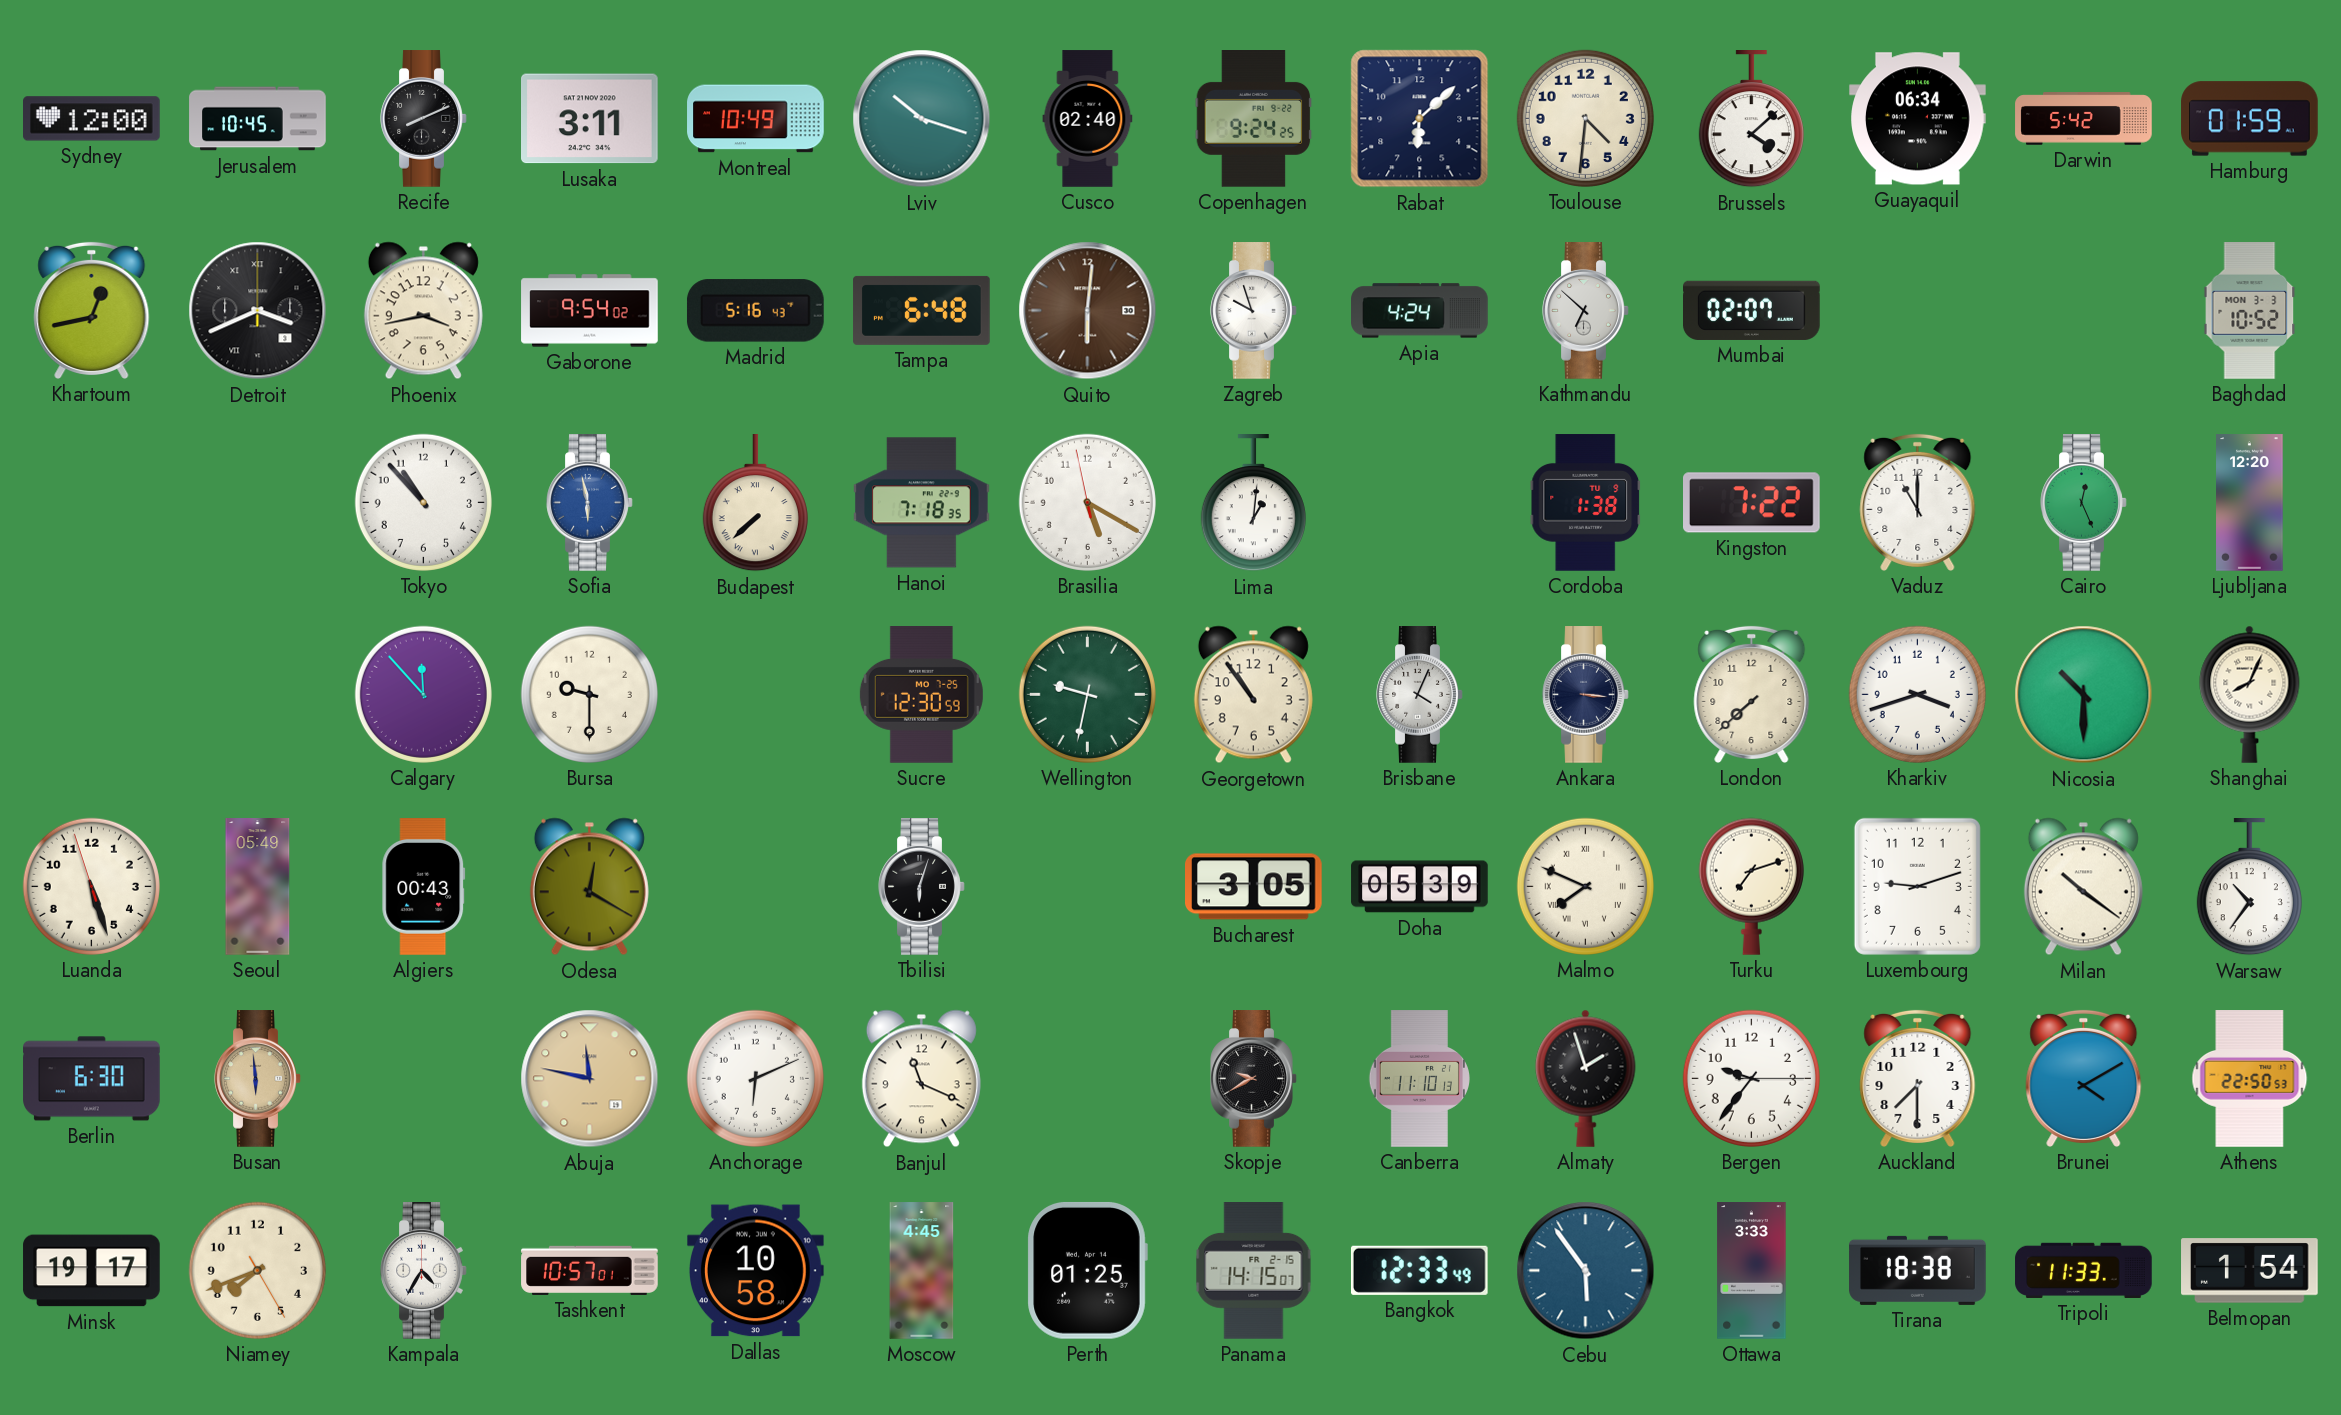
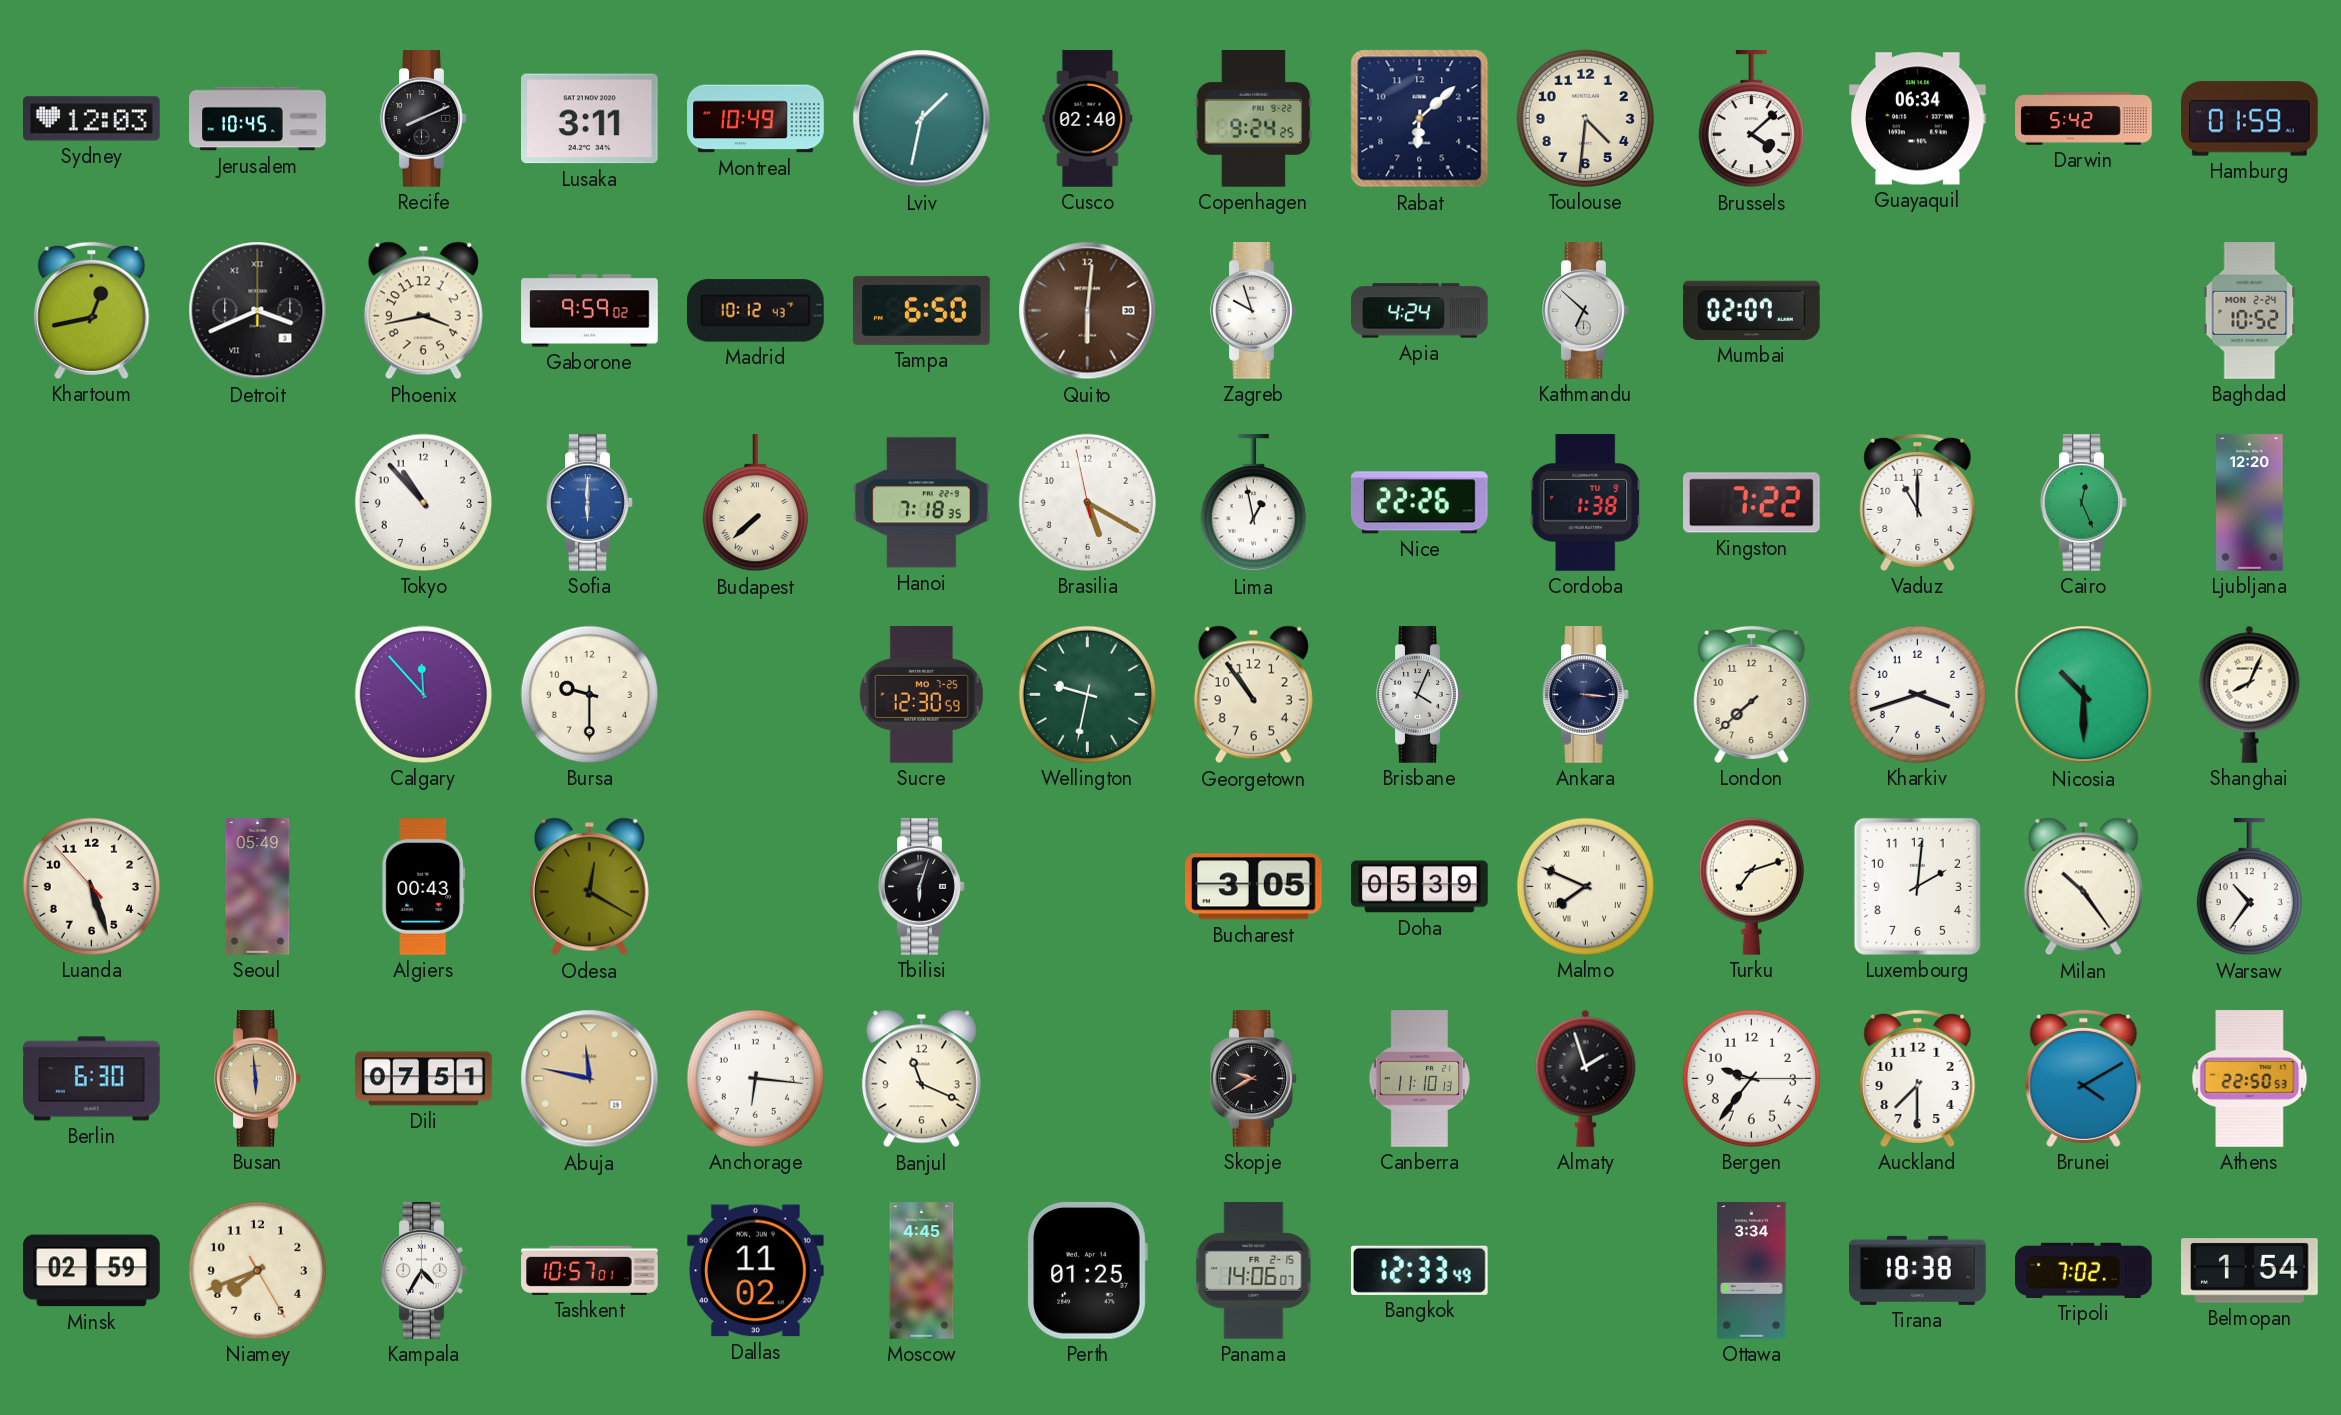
Sydney: 12:00 -> 12:03
Lviv: 10:18 -> 1:32
Gaborone: 9:54 -> 9:59
Madrid: 5:16 -> 10:12
Tampa: 6:48 -> 6:50
Baghdad date: MON 3-3 -> MON 2-24
Sofia: 5:58 -> 6:00
Lima: 1:01 -> 12:58
Nice: none -> 22:26
Luanda: 5:26:57 -> 5:26:53
Luxembourg: 9:12 -> 2:01
Milan: 10:21 -> 10:24
Dili: none -> 07:51
Anchorage: 6:11 -> 6:16
Minsk: 19:17 -> 02:59
Dallas: 10:58 -> 11:02
Panama: 14:15 -> 14:06
Cebu: 5:54 -> none
Ottawa: 3:33 -> 3:34
Tripoli: 11:33 -> 7:02
